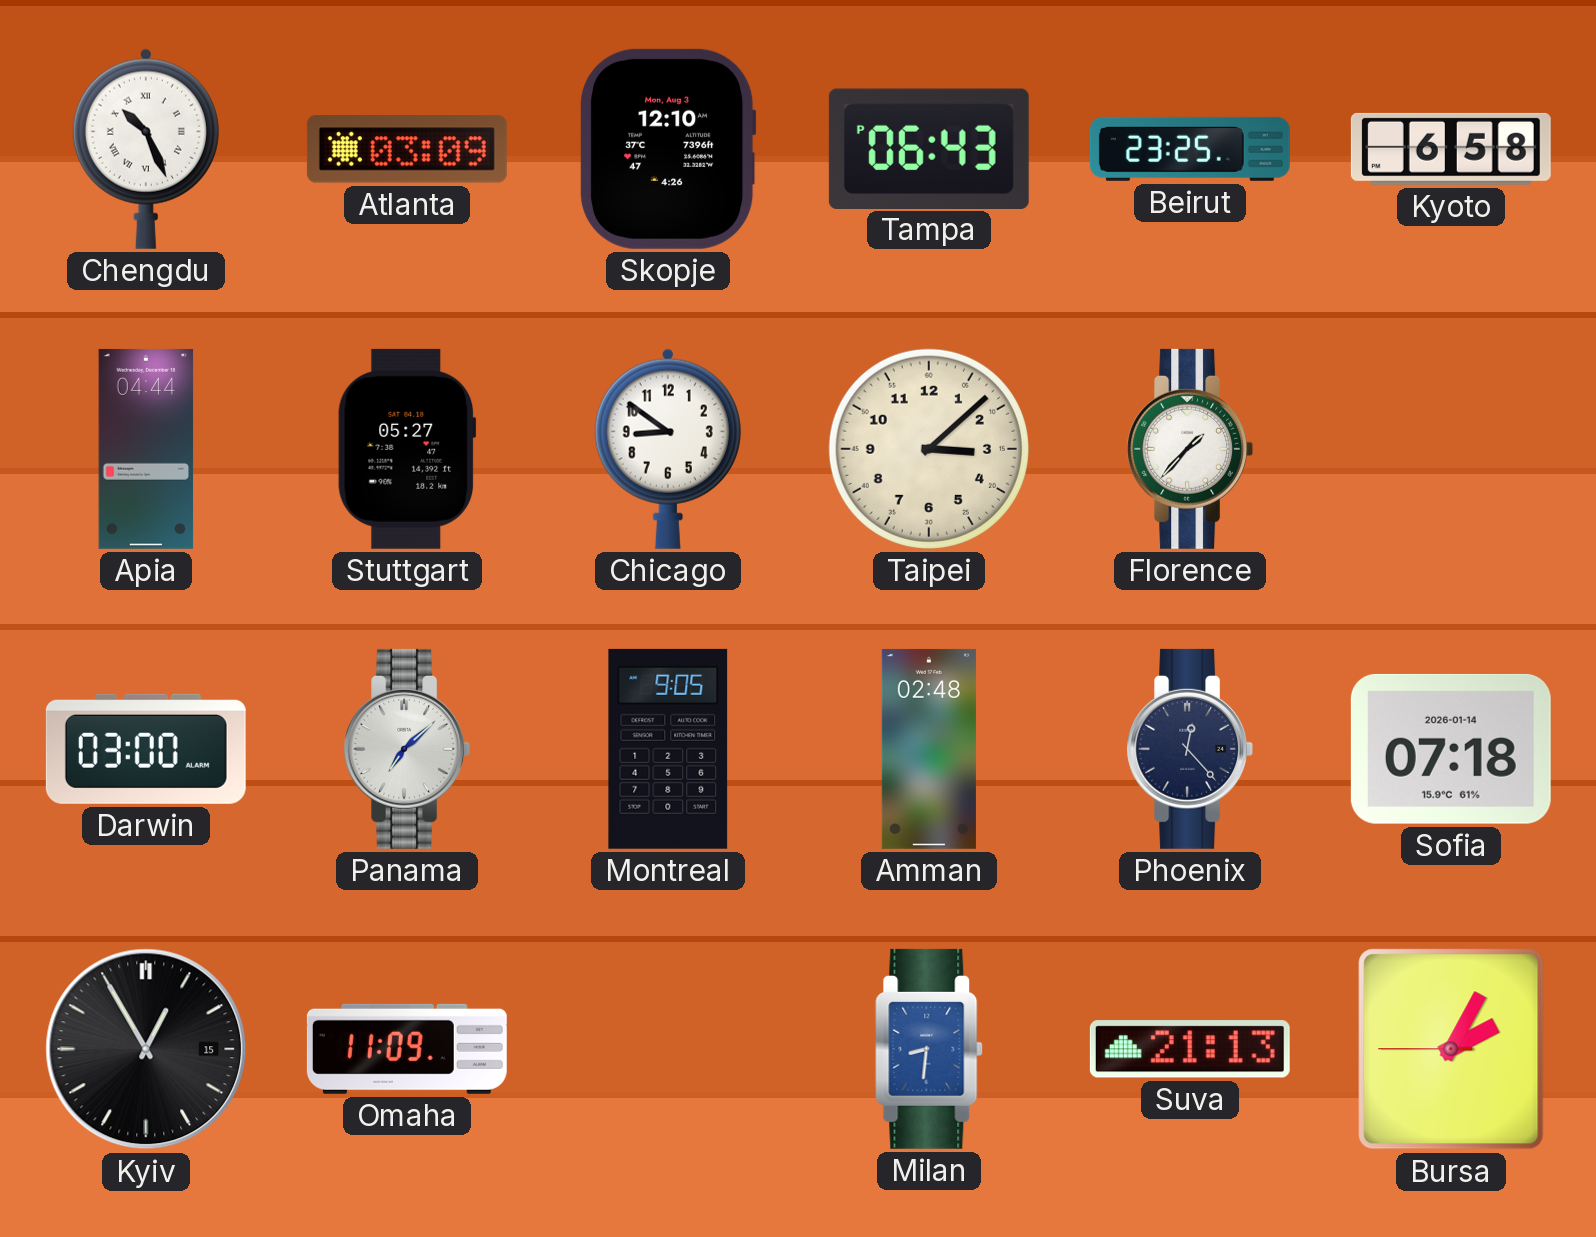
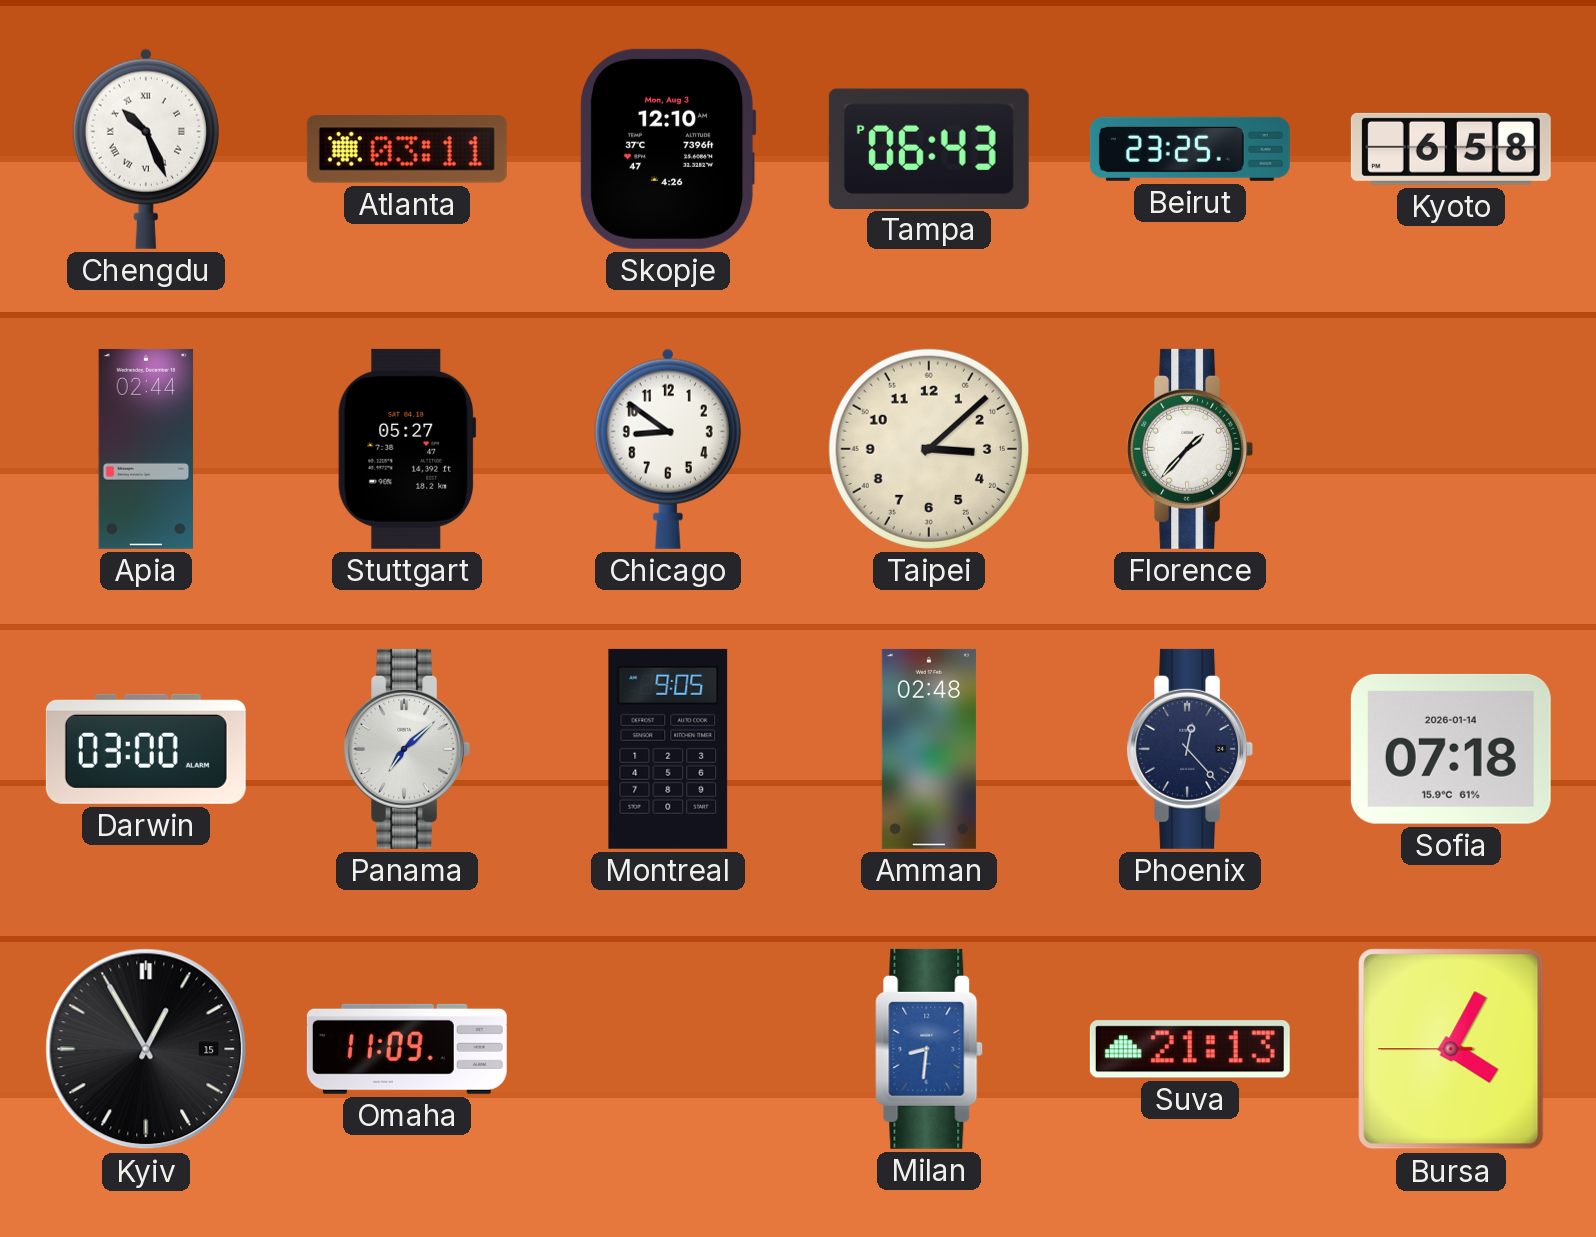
Atlanta: 03:09 -> 03:11
Apia: 04:44 -> 02:44
Bursa: 2:04 -> 4:04
